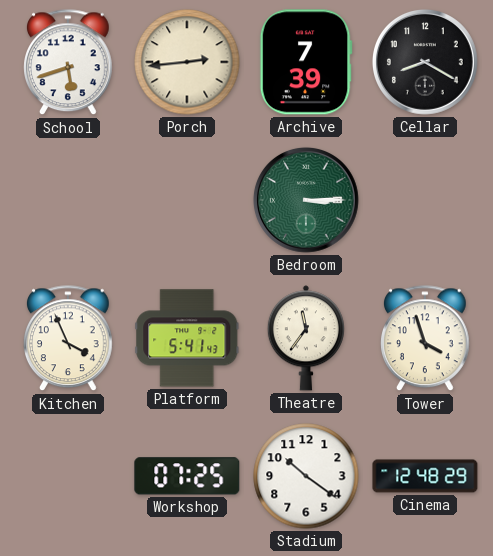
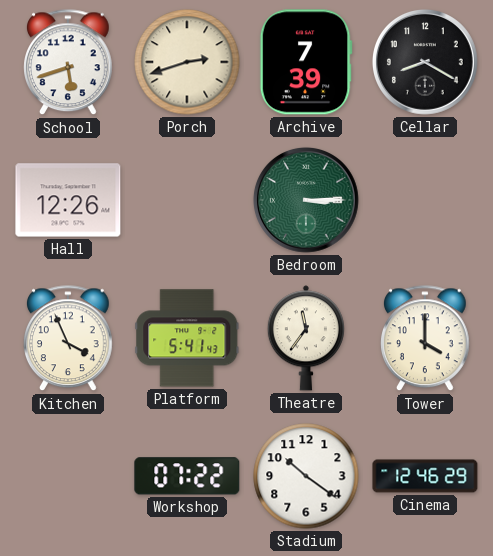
Porch: 2:44 -> 2:42
Hall: none -> 12:26
Tower: 3:57 -> 4:00
Workshop: 07:25 -> 07:22
Cinema: 12:48 -> 12:46
